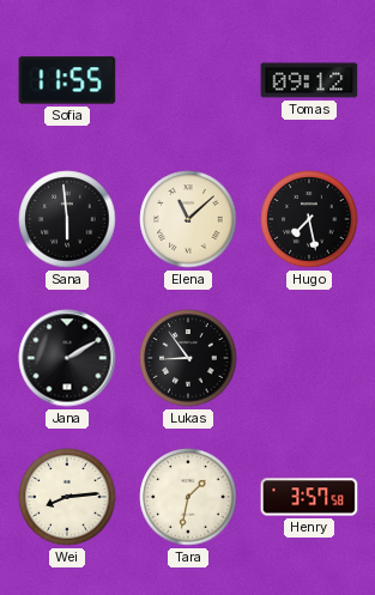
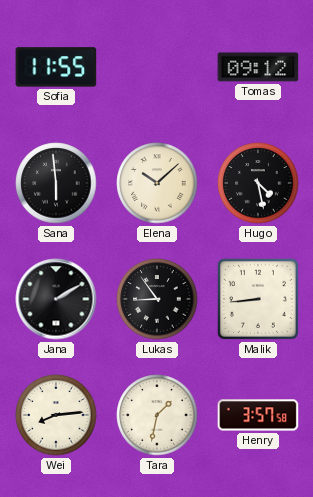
Elena: 11:08 -> 10:08
Hugo: 7:28 -> 4:28
Malik: none -> 8:44
